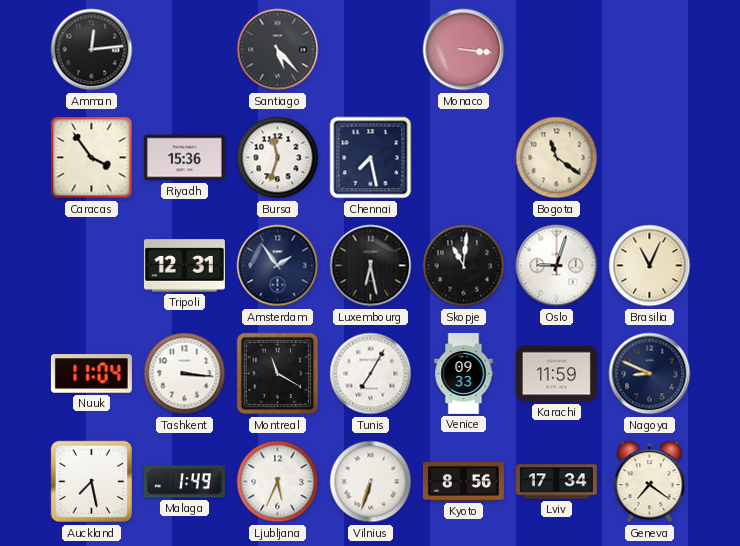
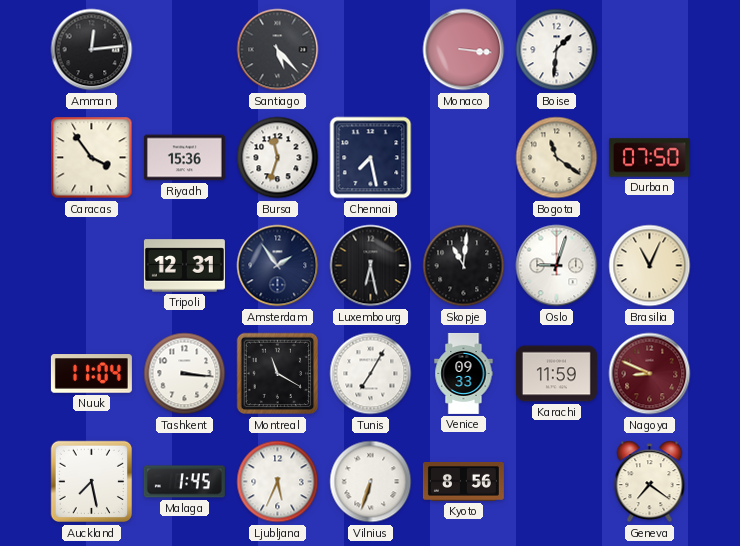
Boise: none -> 1:31
Durban: none -> 07:50
Nagoya dial: navy -> burgundy
Malaga: 1:49 -> 1:45
Lviv: 17:34 -> none
